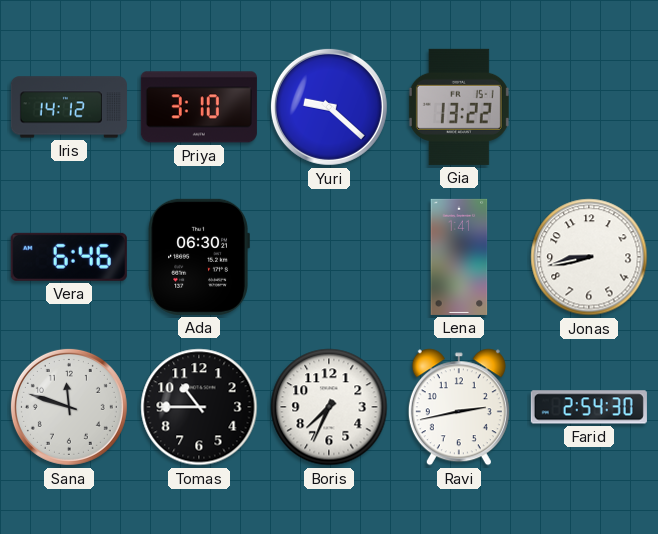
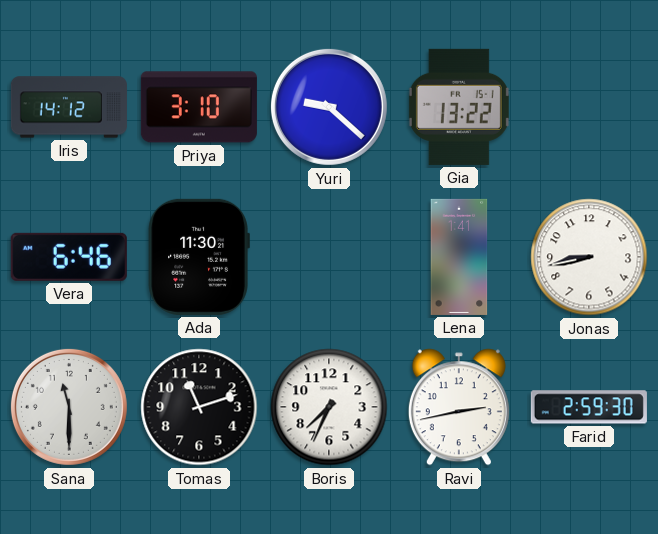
Ada: 06:30 -> 11:30
Sana: 11:48 -> 11:30
Tomas: 10:45 -> 11:12
Farid: 2:54 -> 2:59
